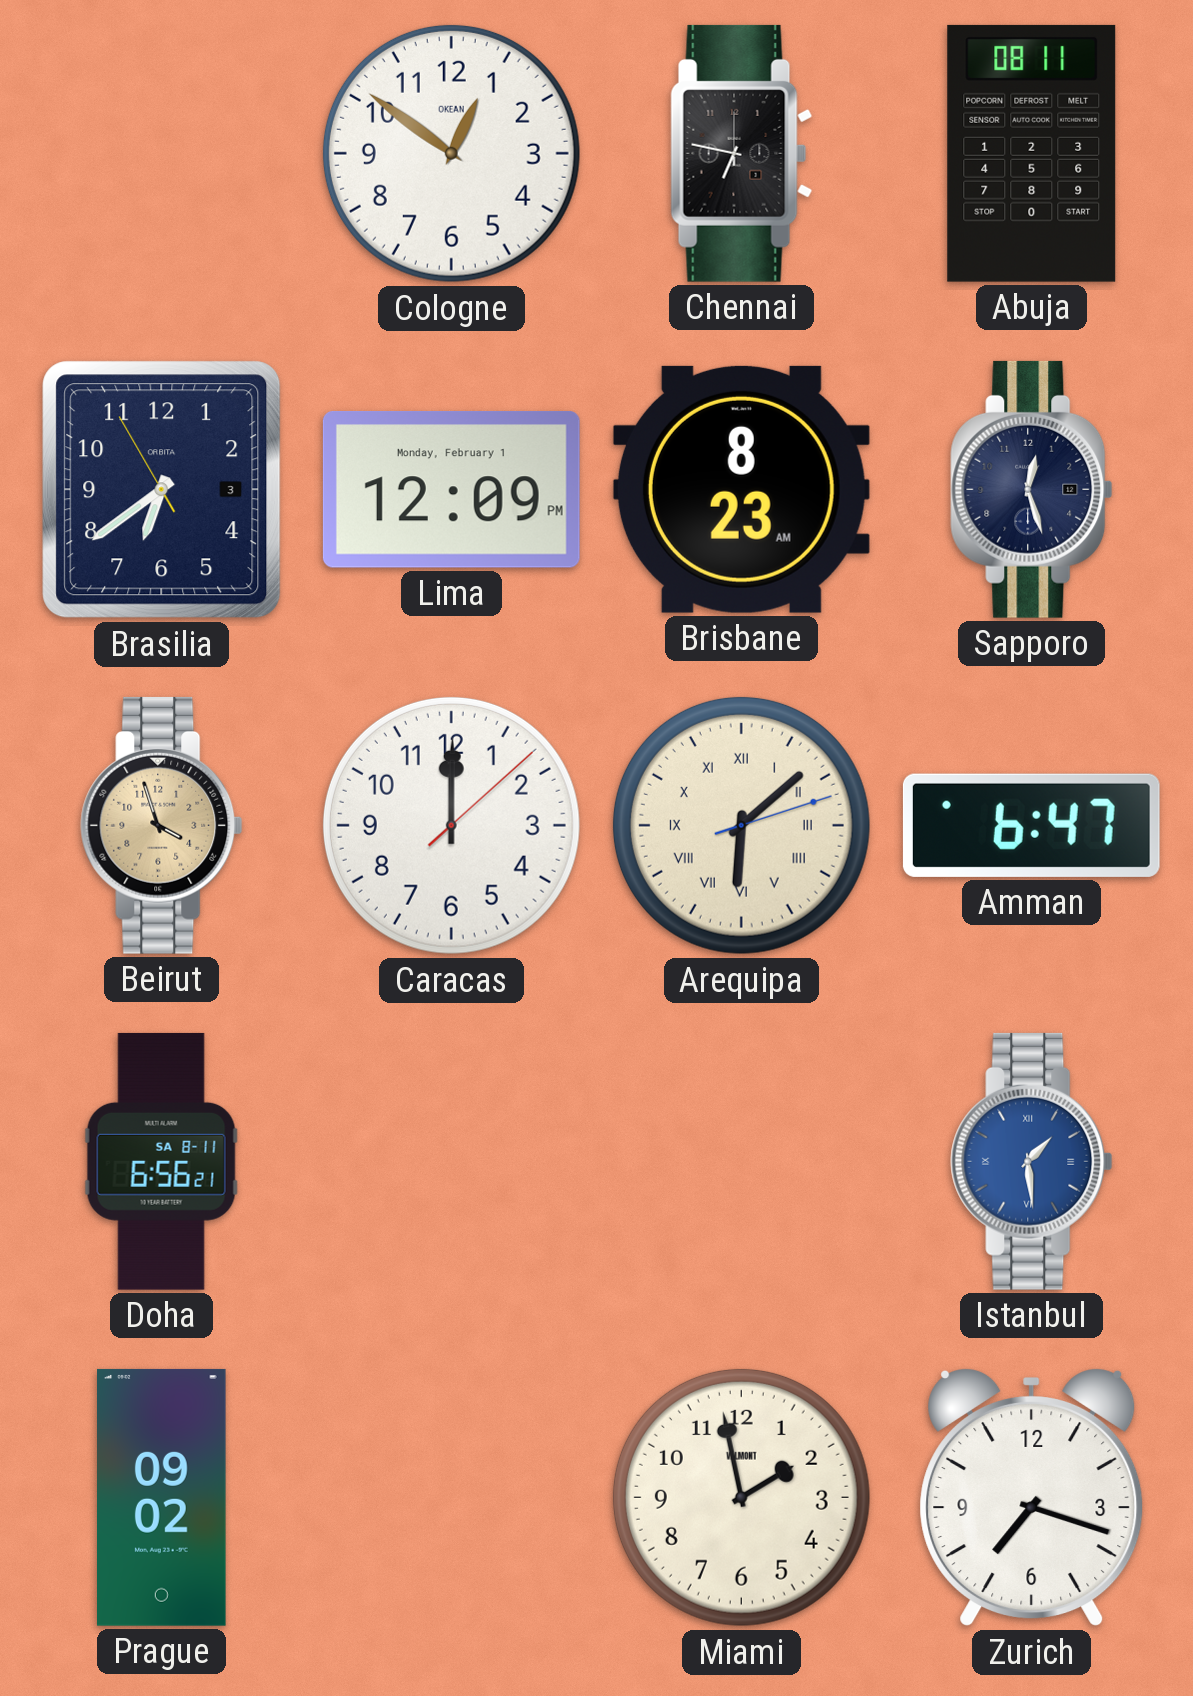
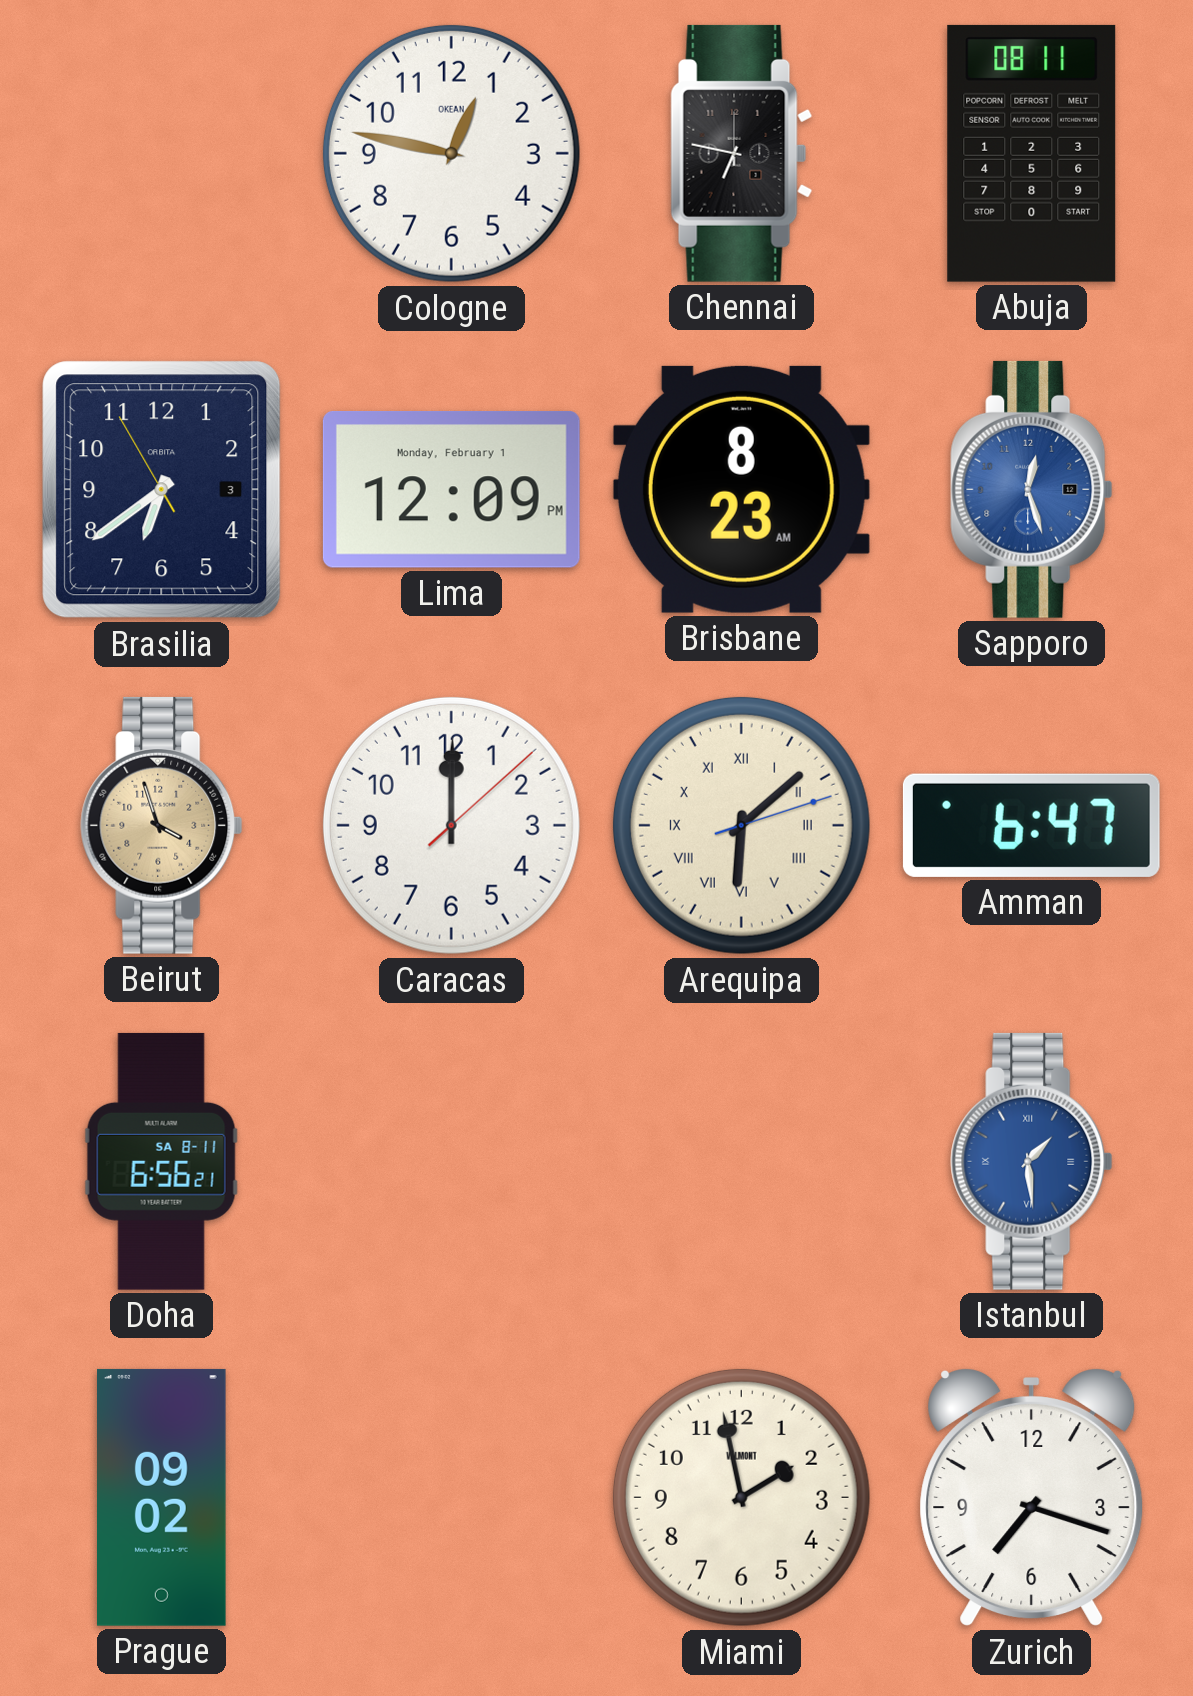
Cologne: 12:51 -> 12:47
Sapporo dial: navy -> blue
